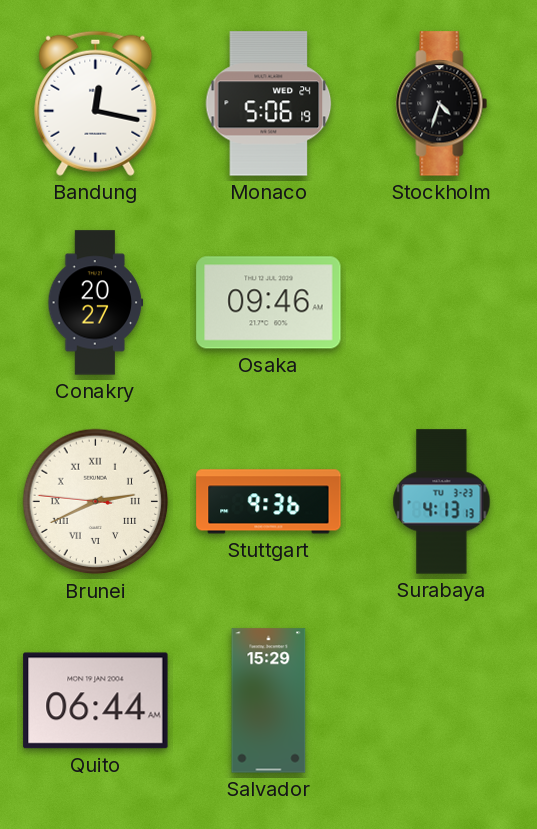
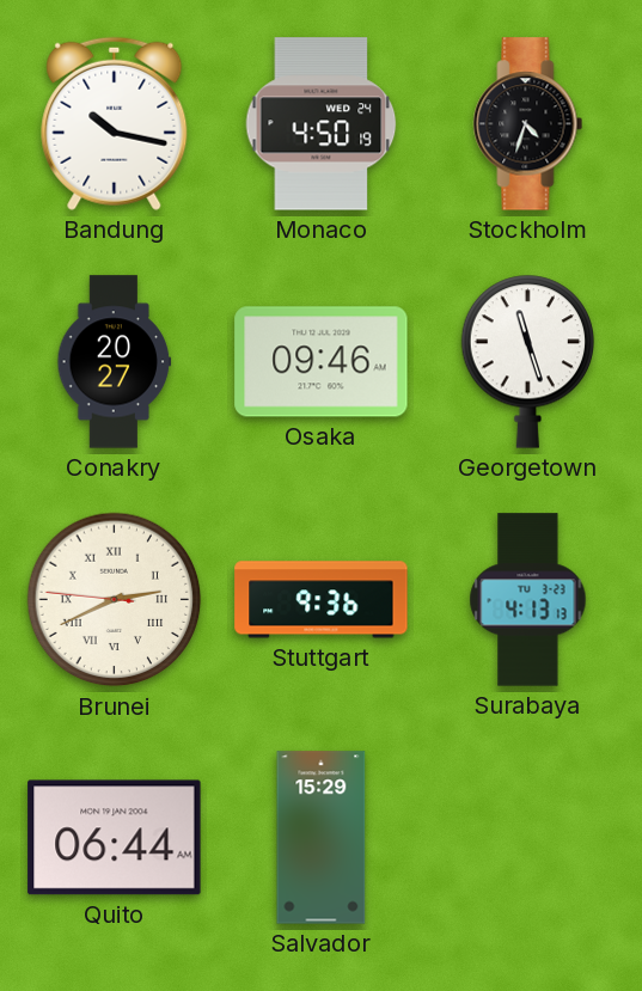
Bandung: 12:17 -> 10:17
Monaco: 5:06 -> 4:50
Georgetown: none -> 11:27
